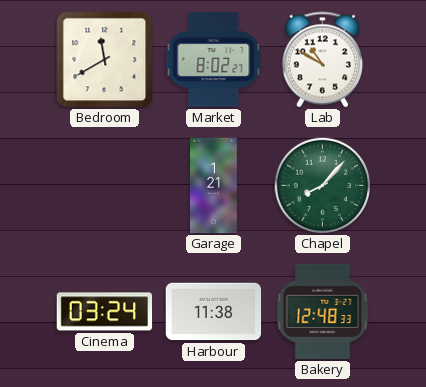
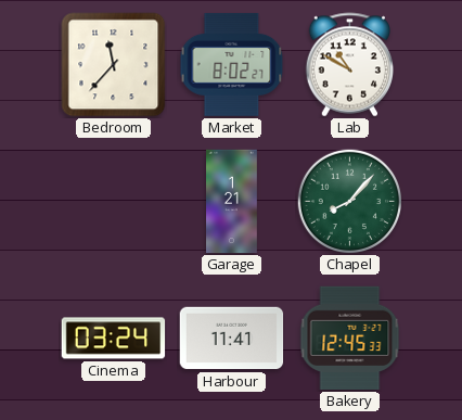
Bedroom: 11:40 -> 11:37
Harbour: 11:38 -> 11:41
Bakery: 12:48 -> 12:45
